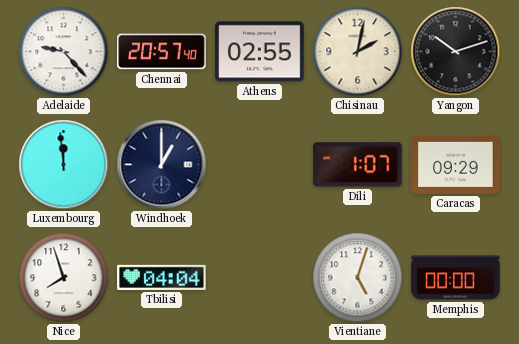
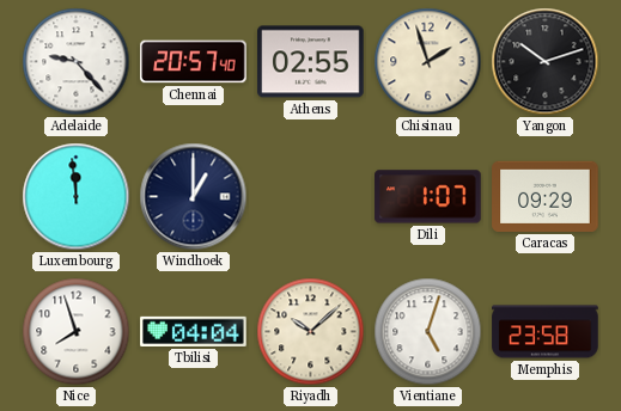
Chisinau: 2:02 -> 1:57
Riyadh: none -> 10:08
Memphis: 00:00 -> 23:58
